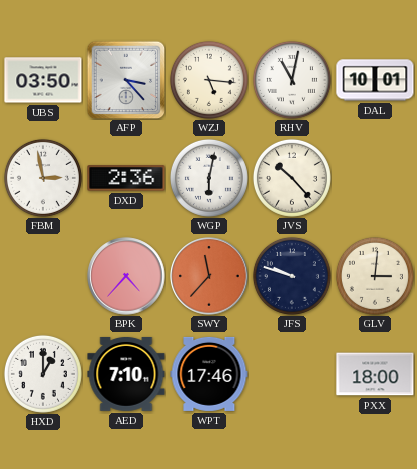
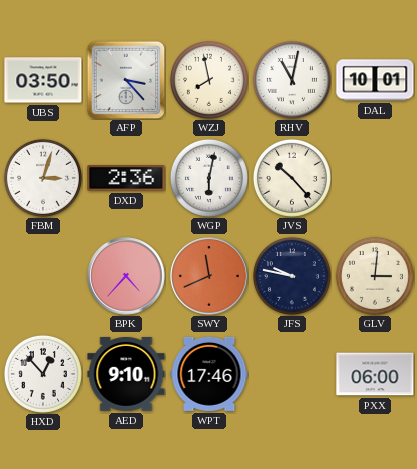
WZJ: 5:16 -> 7:58
FBM: 2:58 -> 3:03
SWY: 11:37 -> 11:41
JFS: 9:48 -> 9:47
HXD: 1:00 -> 12:53
AED: 7:10 -> 9:10
PXX: 18:00 -> 06:00
